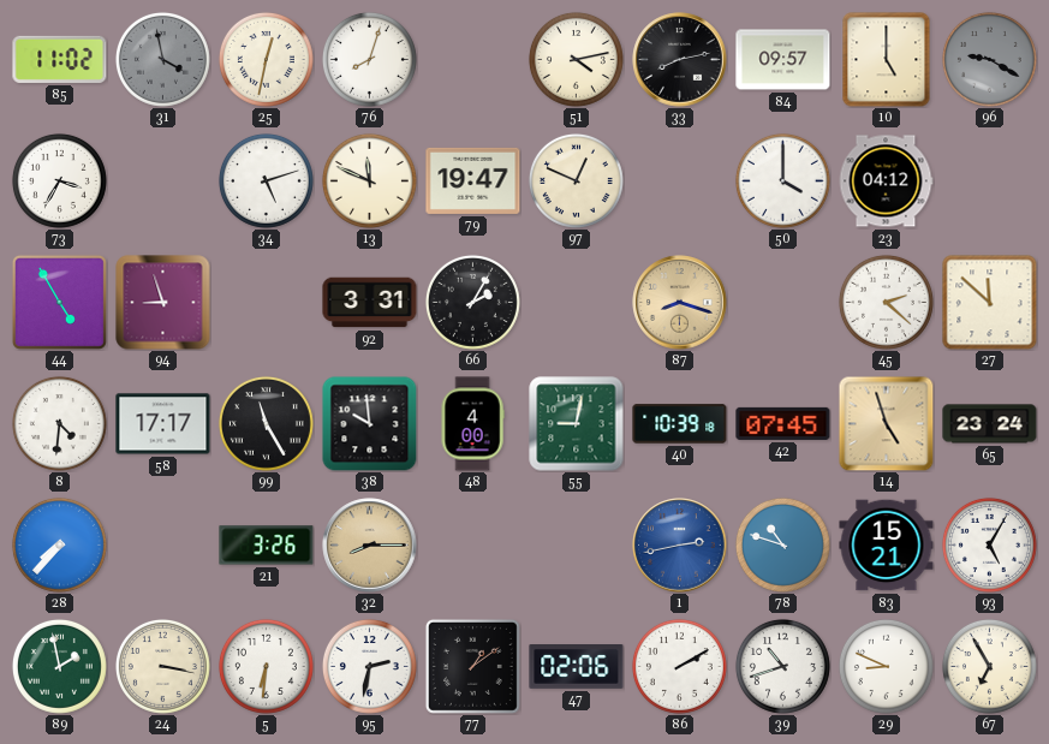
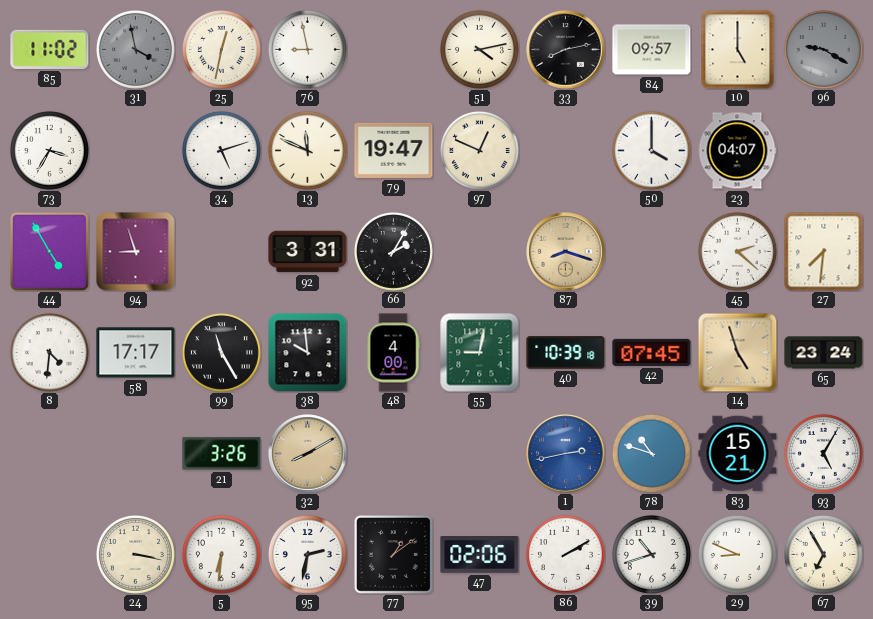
76: 8:03 -> 8:58
23: 04:12 -> 04:07
27: 11:52 -> 7:31
28: 7:37 -> none
32: 8:15 -> 8:10
89: 1:58 -> none
